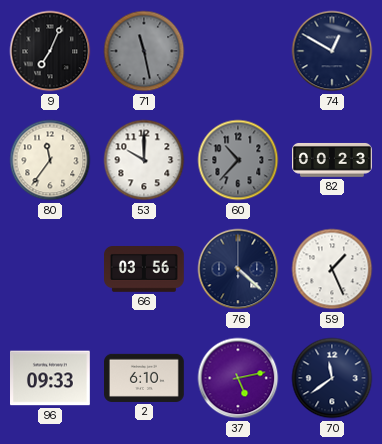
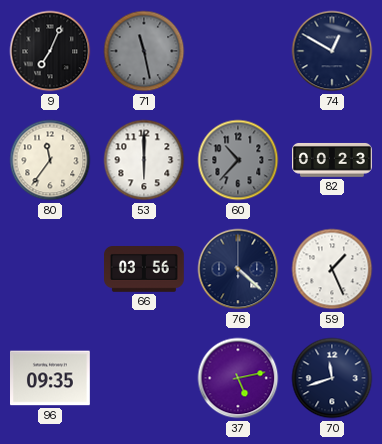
53: 10:00 -> 6:00
96: 09:33 -> 09:35
2: 6:10 -> none
70: 11:39 -> 11:42
